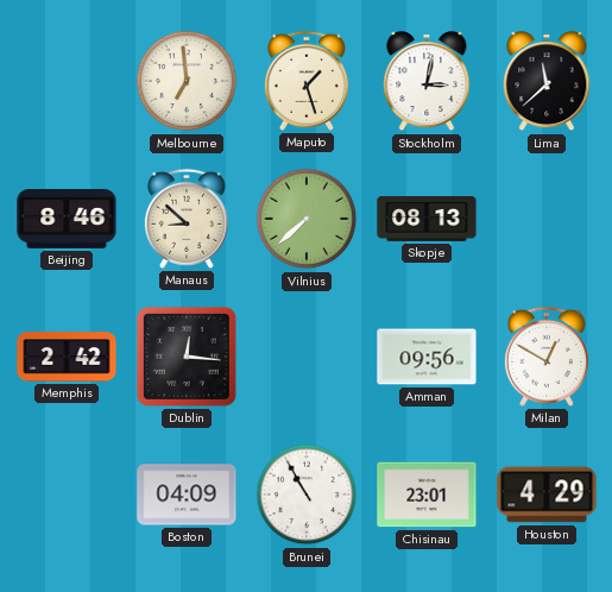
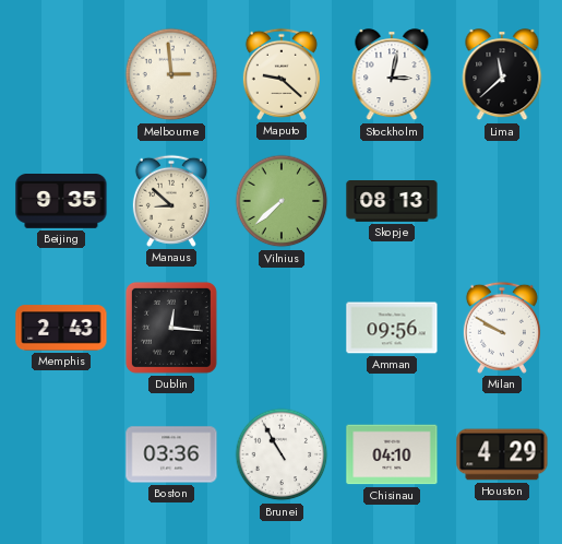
Melbourne: 6:59 -> 2:59
Maputo: 1:27 -> 9:22
Beijing: 8:46 -> 9:35
Memphis: 2:42 -> 2:43
Milan: 12:50 -> 9:50
Boston: 04:09 -> 03:36
Chisinau: 23:01 -> 04:10
